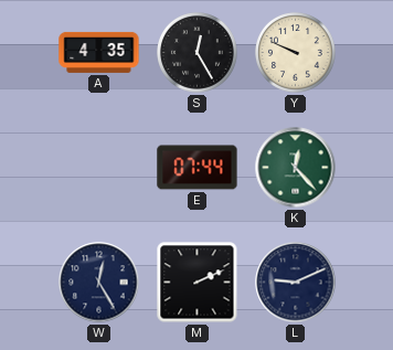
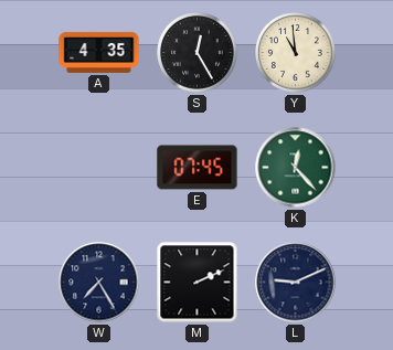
Y: 9:49 -> 10:59
E: 07:44 -> 07:45
W: 12:25 -> 7:25
